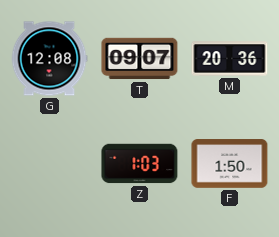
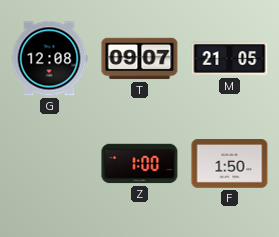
M: 20:36 -> 21:05
Z: 1:03 -> 1:00
